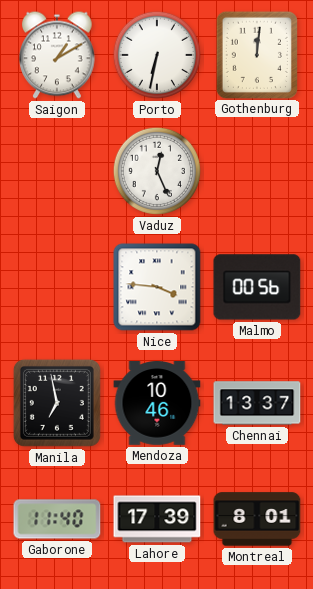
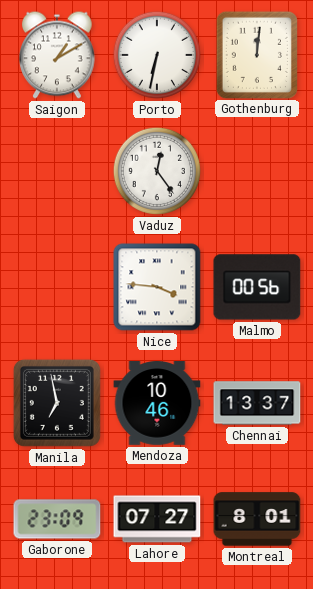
Vaduz: 12:26 -> 12:24
Gaborone: 11:40 -> 23:09
Lahore: 17:39 -> 07:27
